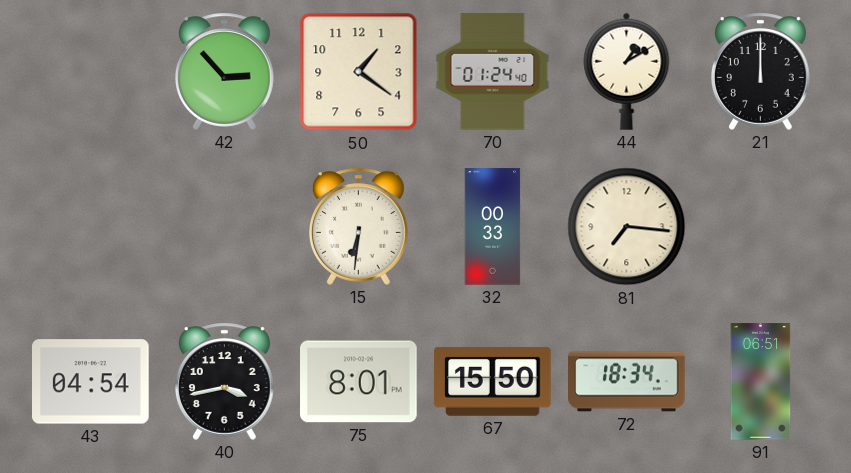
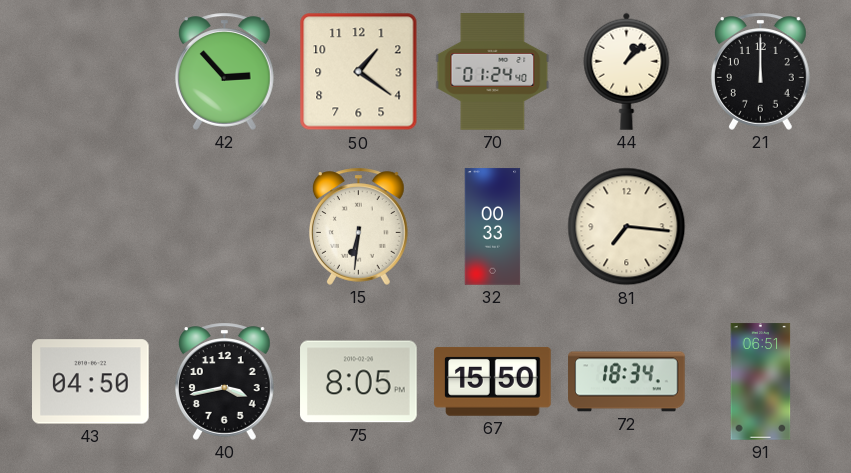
44: 1:10 -> 1:08
43: 04:54 -> 04:50
75: 8:01 -> 8:05
